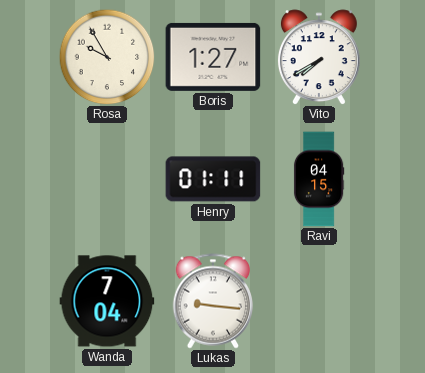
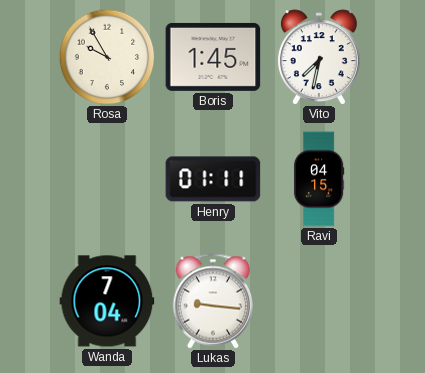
Boris: 1:27 -> 1:45
Vito: 7:40 -> 7:32
